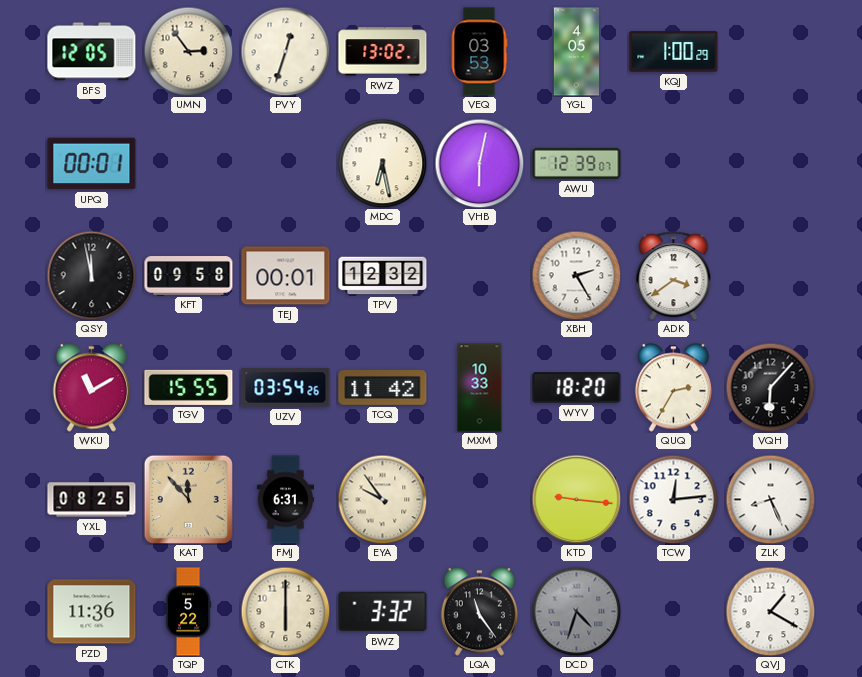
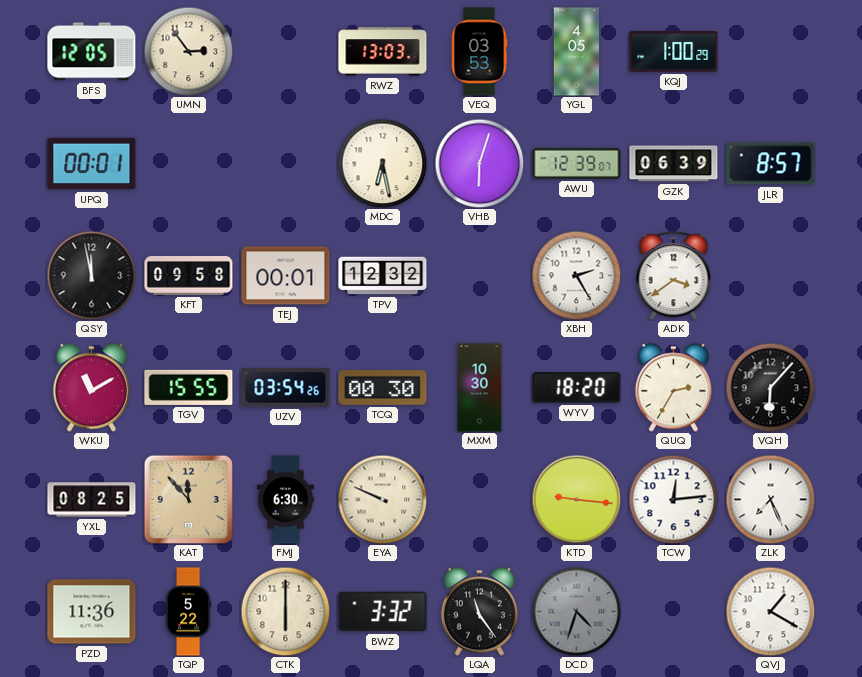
PVY: 12:33 -> none
RWZ: 13:02 -> 13:03
VHB: 6:02 -> 6:03
GZK: none -> 06:39
JLR: none -> 8:57
TCQ: 11:42 -> 00:30
MXM: 10:33 -> 10:30
FMJ: 6:31 -> 6:30
EYA: 9:54 -> 9:49
ZLK: 8:26 -> 7:26
